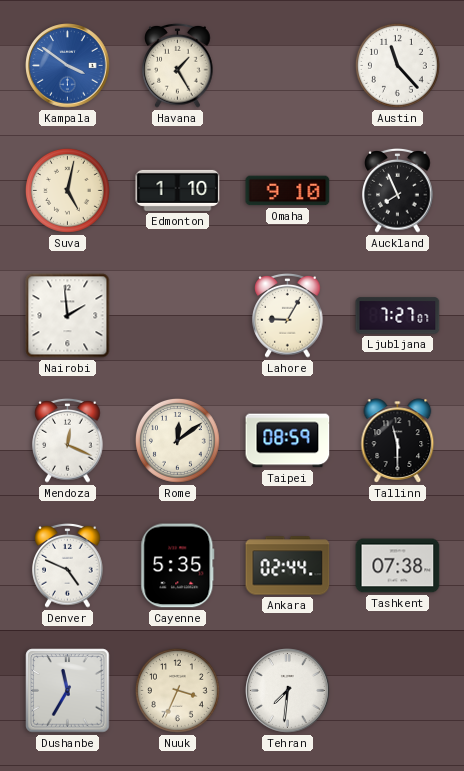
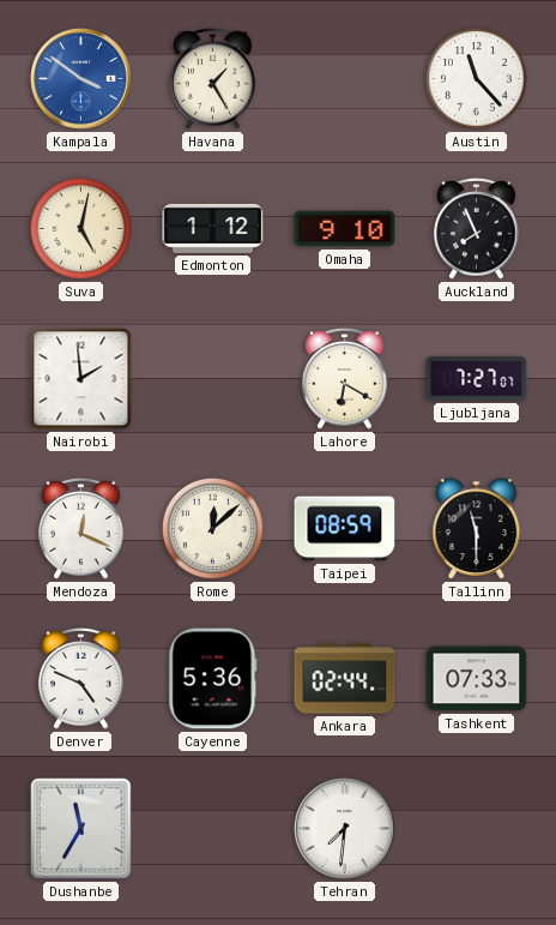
Edmonton: 1:10 -> 1:12
Lahore: 9:05 -> 6:20
Rome: 12:09 -> 12:08
Cayenne: 5:35 -> 5:36
Tashkent: 07:38 -> 07:33
Nuuk: 3:34 -> none
